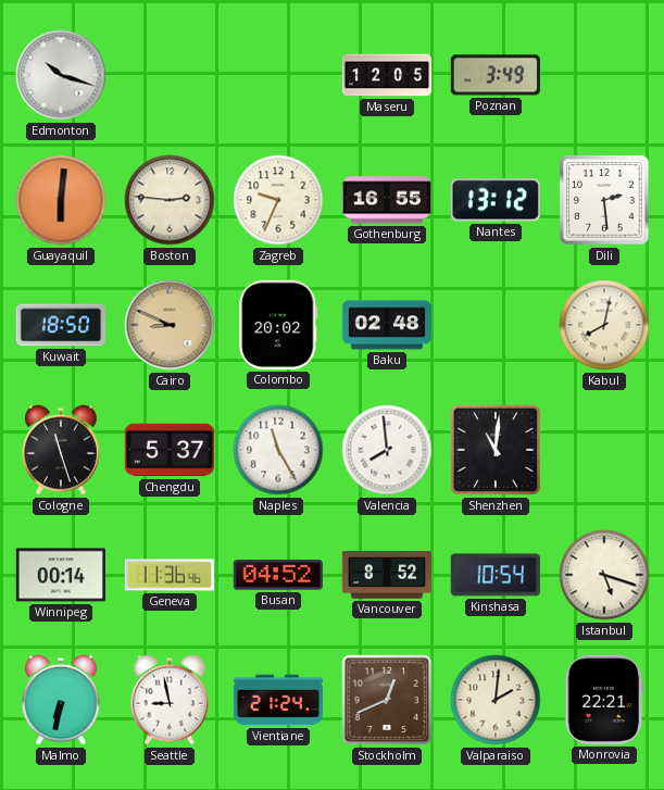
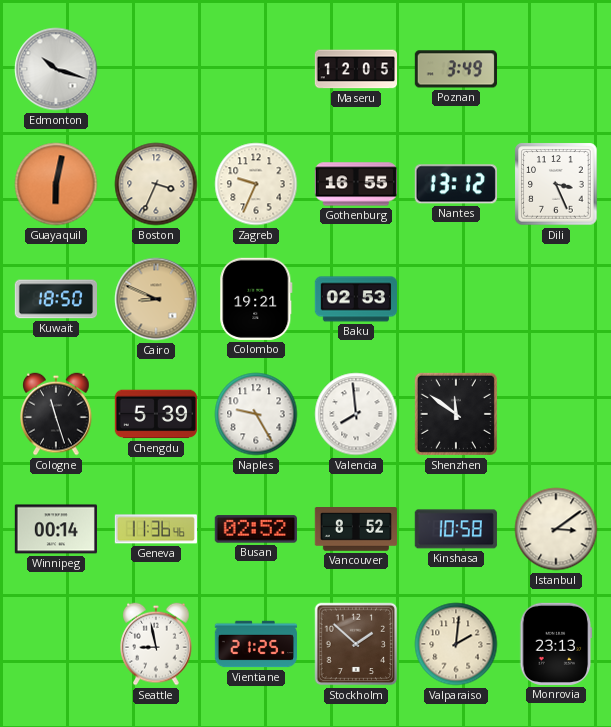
Guayaquil: 6:01 -> 6:02
Boston: 2:46 -> 3:34
Dili: 2:29 -> 3:26
Colombo: 20:02 -> 19:21
Baku: 02:48 -> 02:53
Kabul: 8:02 -> none
Chengdu: 5:37 -> 5:39
Naples: 11:25 -> 9:25
Shenzhen: 11:01 -> 11:51
Busan: 04:52 -> 02:52
Kinshasa: 10:54 -> 10:58
Istanbul: 5:18 -> 3:09
Malmo: 6:32 -> none
Vientiane: 21:24 -> 21:25
Stockholm: 12:41 -> 1:52
Monrovia: 22:21 -> 23:13
